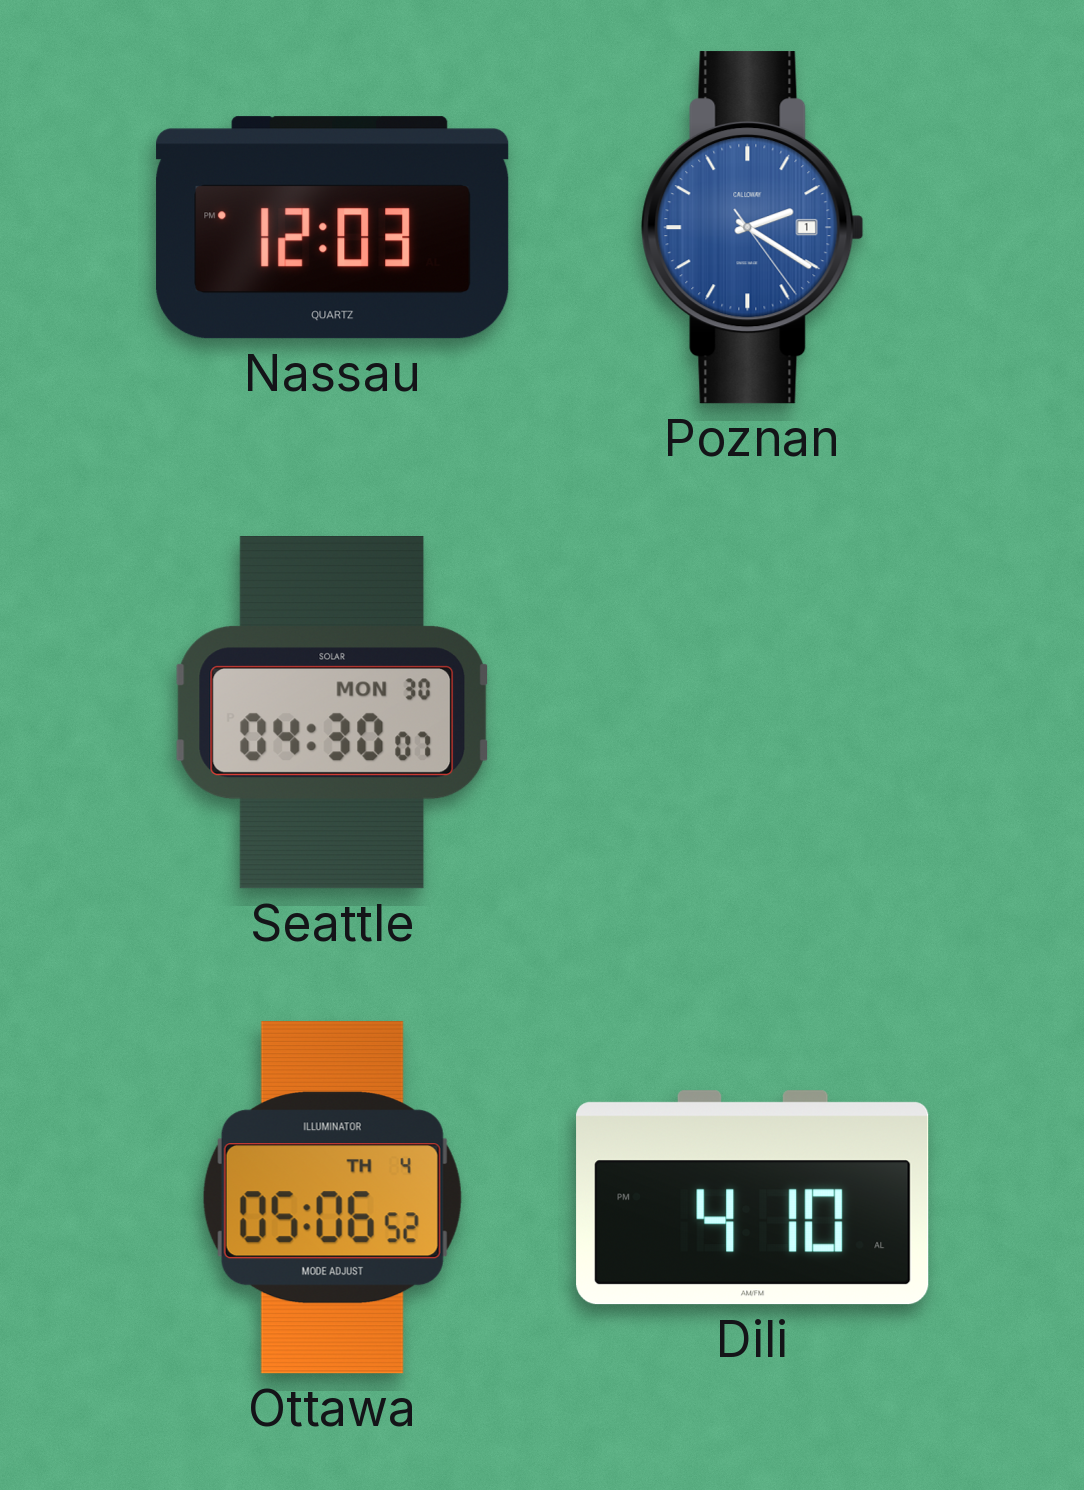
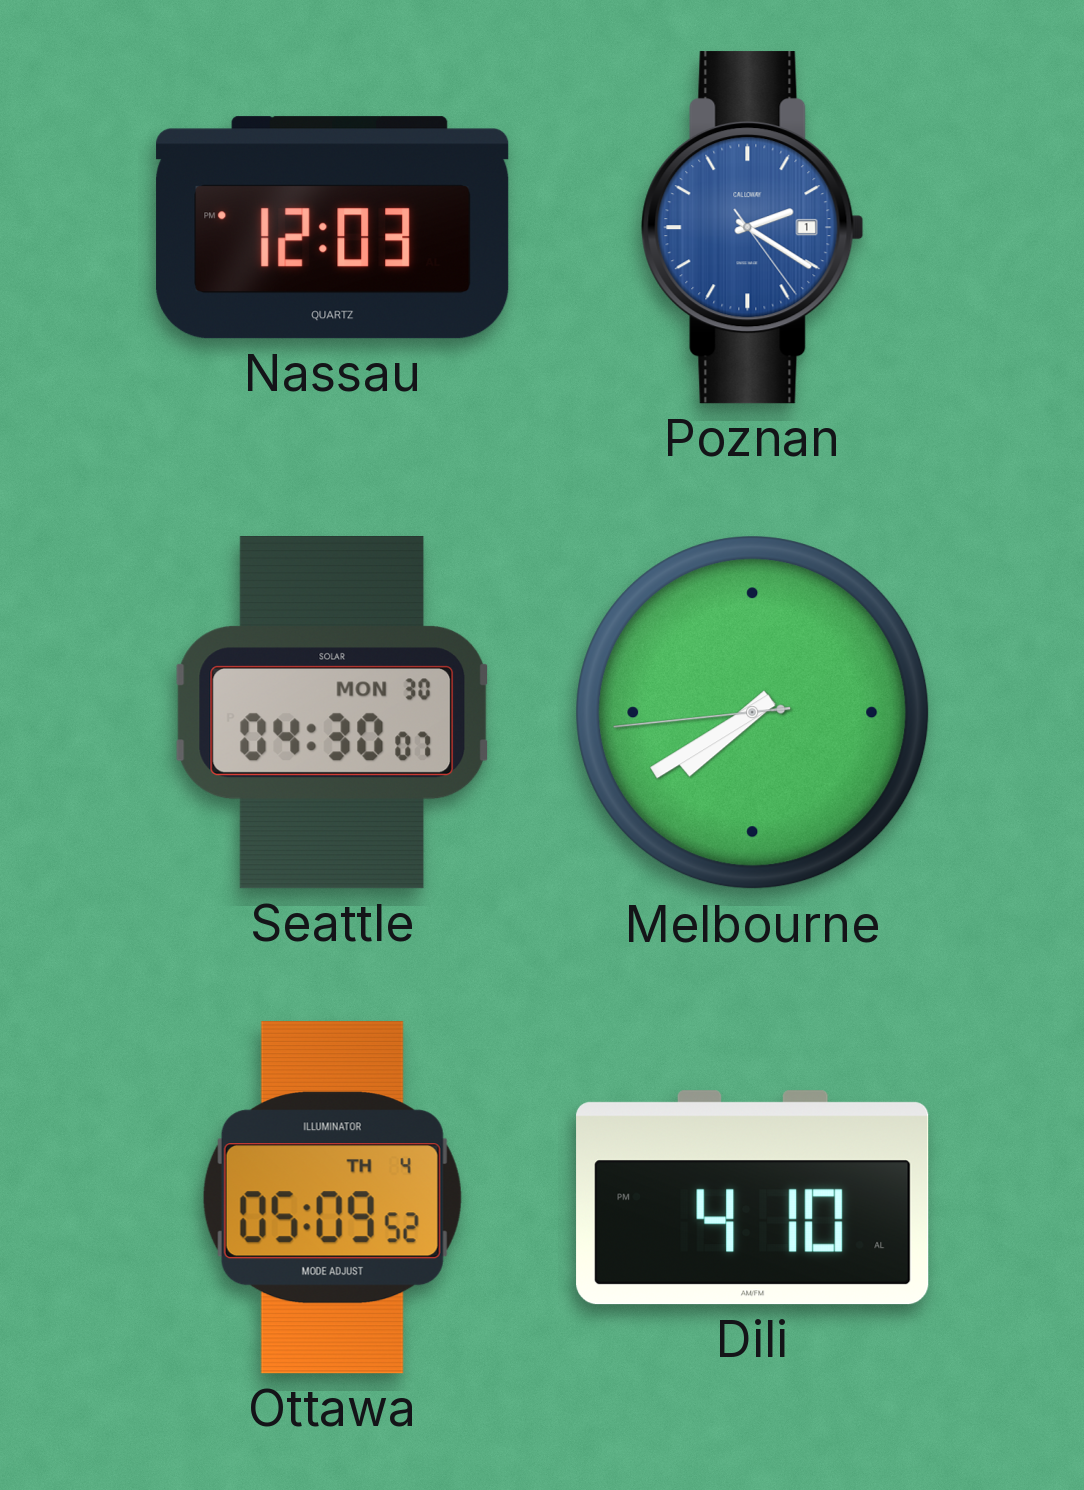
Melbourne: none -> 7:39
Ottawa: 05:06 -> 05:09
